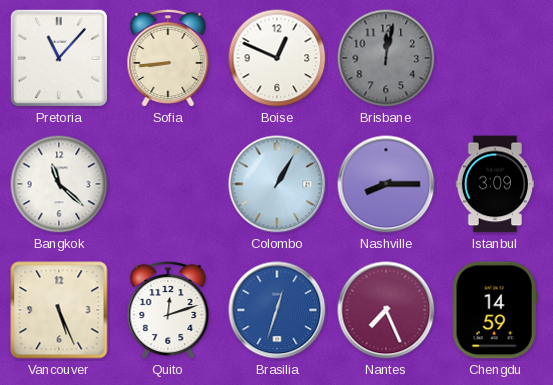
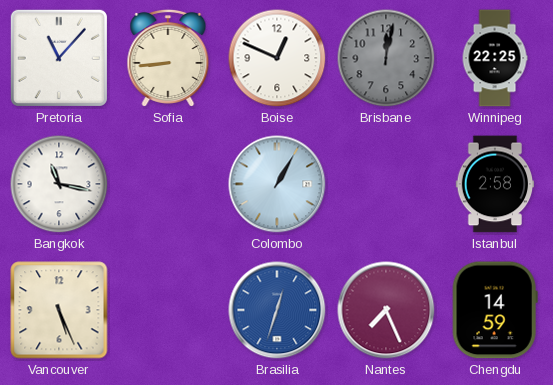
Winnipeg: none -> 22:25
Bangkok: 11:22 -> 11:17
Nashville: 8:15 -> none
Istanbul: 3:09 -> 2:58
Quito: 12:12 -> none
